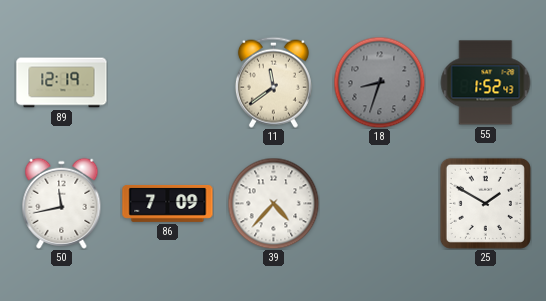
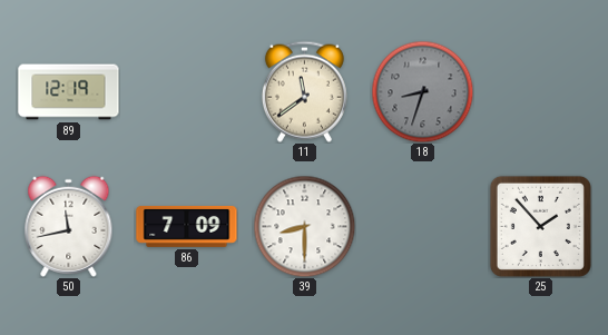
55: 1:52 -> none
39: 4:37 -> 8:30
25: 1:50 -> 1:53
